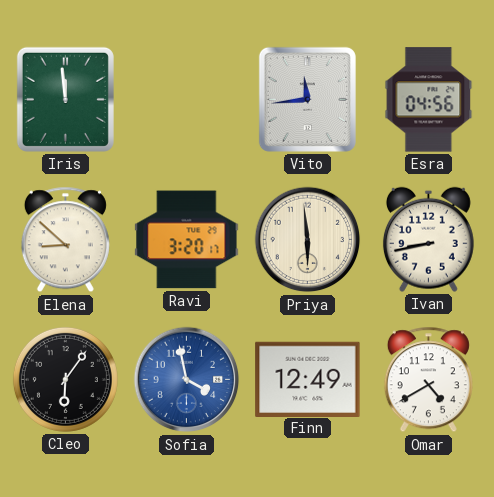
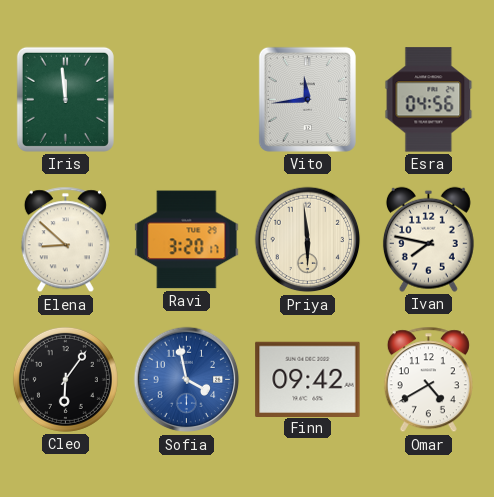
Ivan: 8:43 -> 7:47
Finn: 12:49 -> 09:42
